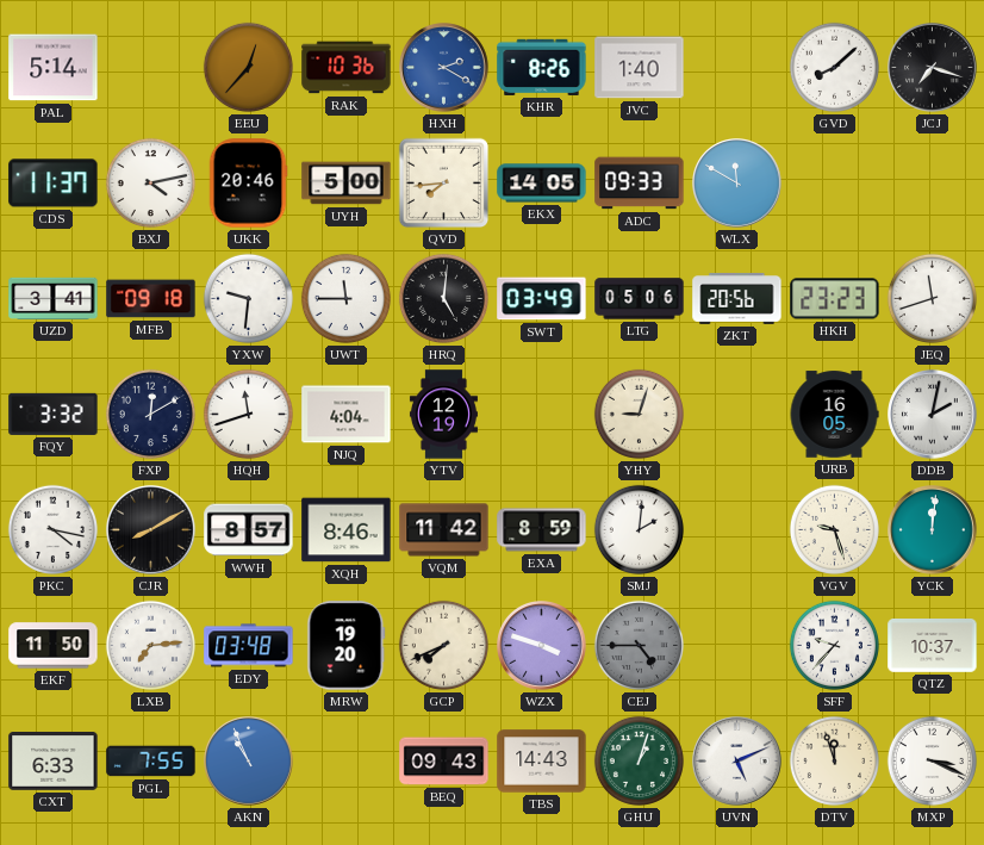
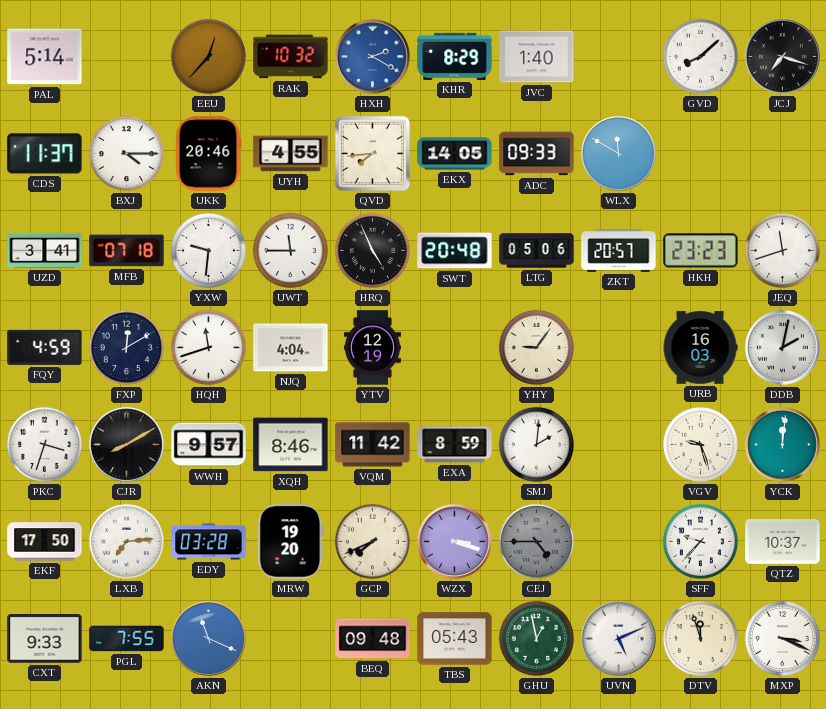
RAK: 10:36 -> 10:32
KHR: 8:26 -> 8:29
BXJ: 4:13 -> 4:15
UYH: 5:00 -> 4:55
MFB: 09:18 -> 07:18
HRQ: 5:01 -> 4:56
SWT: 03:49 -> 20:48
ZKT: 20:56 -> 20:57
FQY: 3:32 -> 4:59
YHY: 9:03 -> 9:06
URB: 16:05 -> 16:03
PKC: 4:17 -> 3:33
WWH: 8:57 -> 9:57
EKF: 11:50 -> 17:50
EDY: 03:48 -> 03:28
WZX: 3:48 -> 3:18
CXT: 6:33 -> 9:33
AKN: 10:56 -> 11:19
BEQ: 09:43 -> 09:48
TBS: 14:43 -> 05:43
GHU: 1:03 -> 12:58
